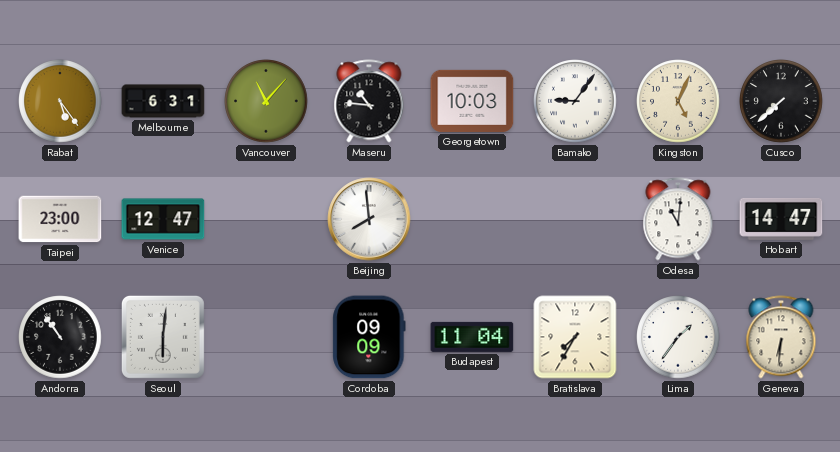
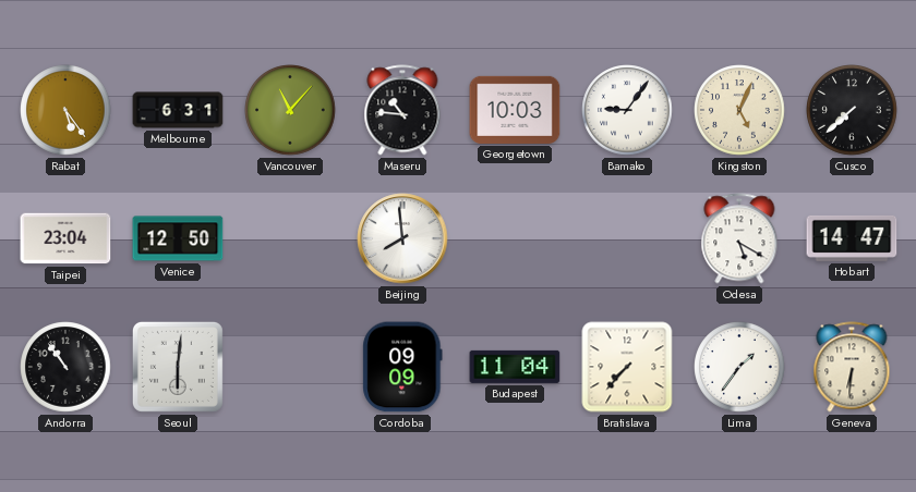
Taipei: 23:00 -> 23:04
Venice: 12:47 -> 12:50
Odesa: 11:01 -> 5:20
Bratislava: 7:35 -> 7:37
